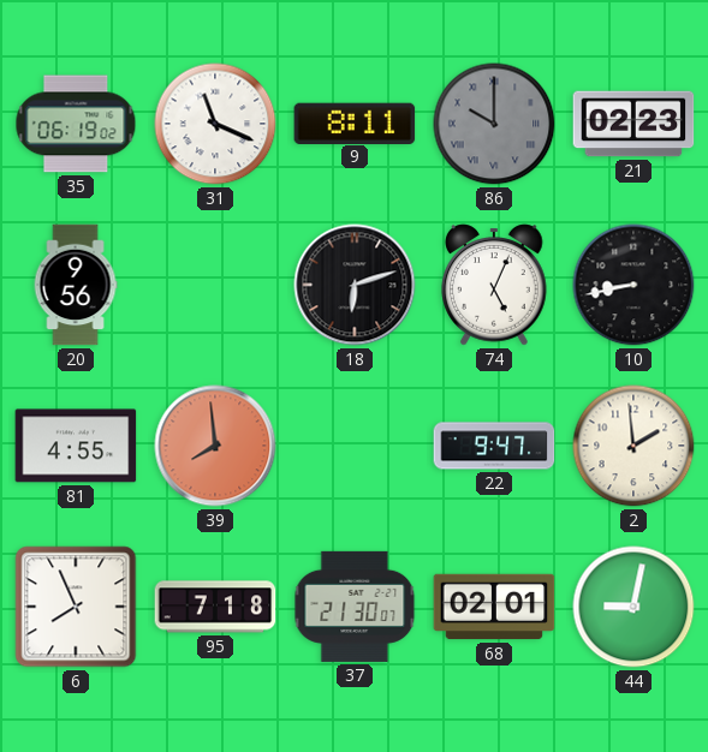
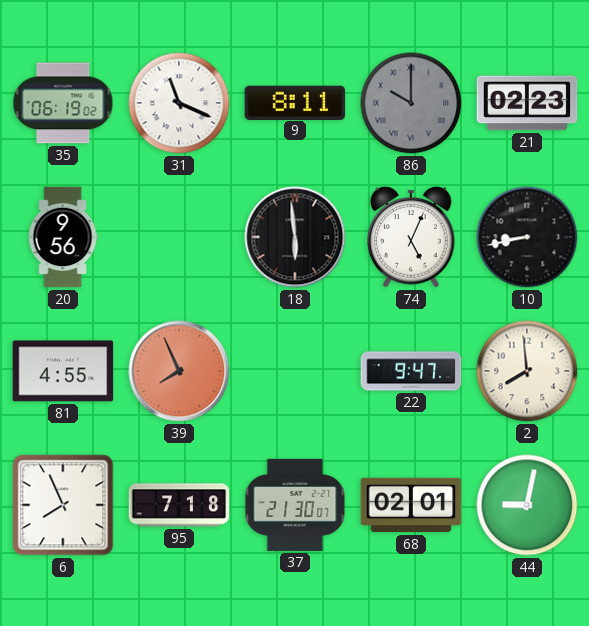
18: 6:12 -> 5:59
39: 7:59 -> 7:56
2: 1:59 -> 7:59
